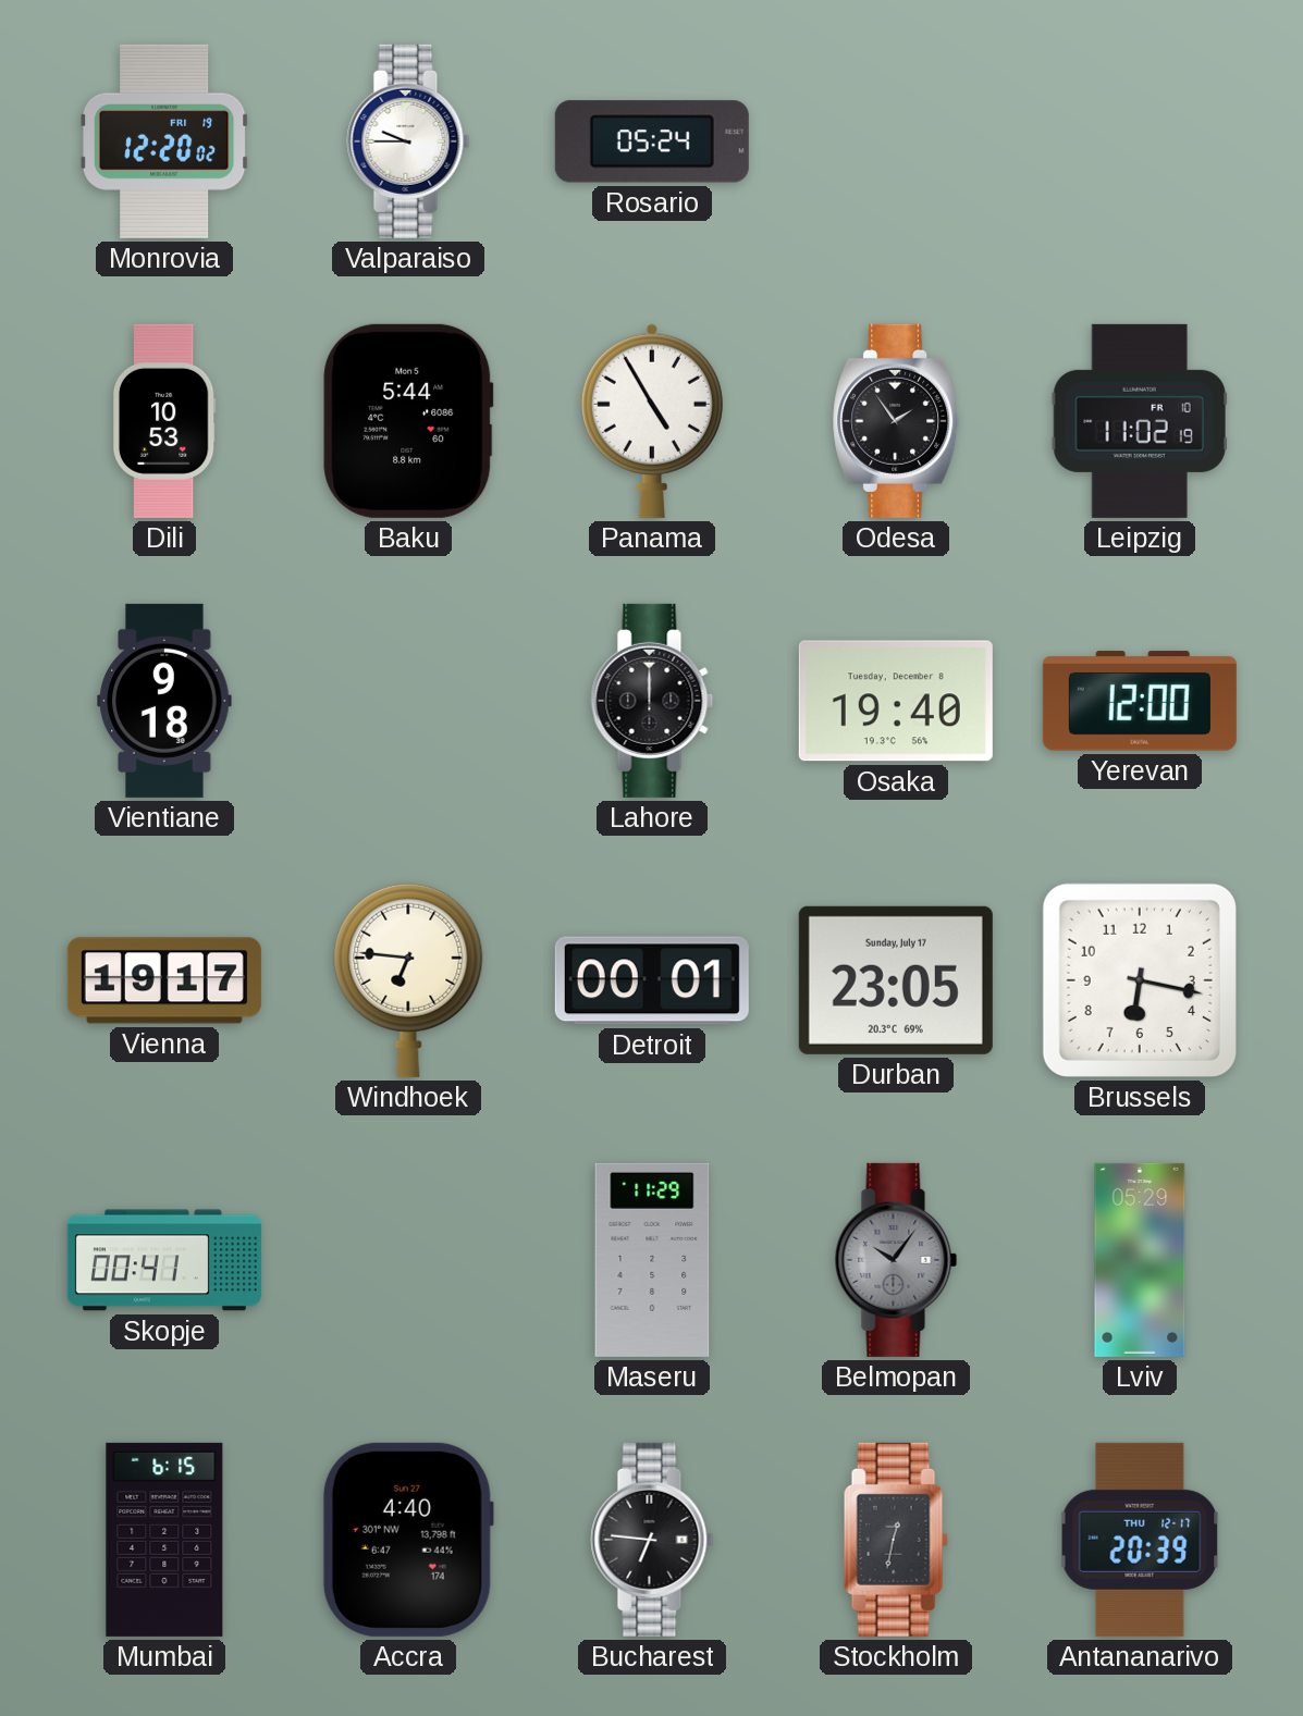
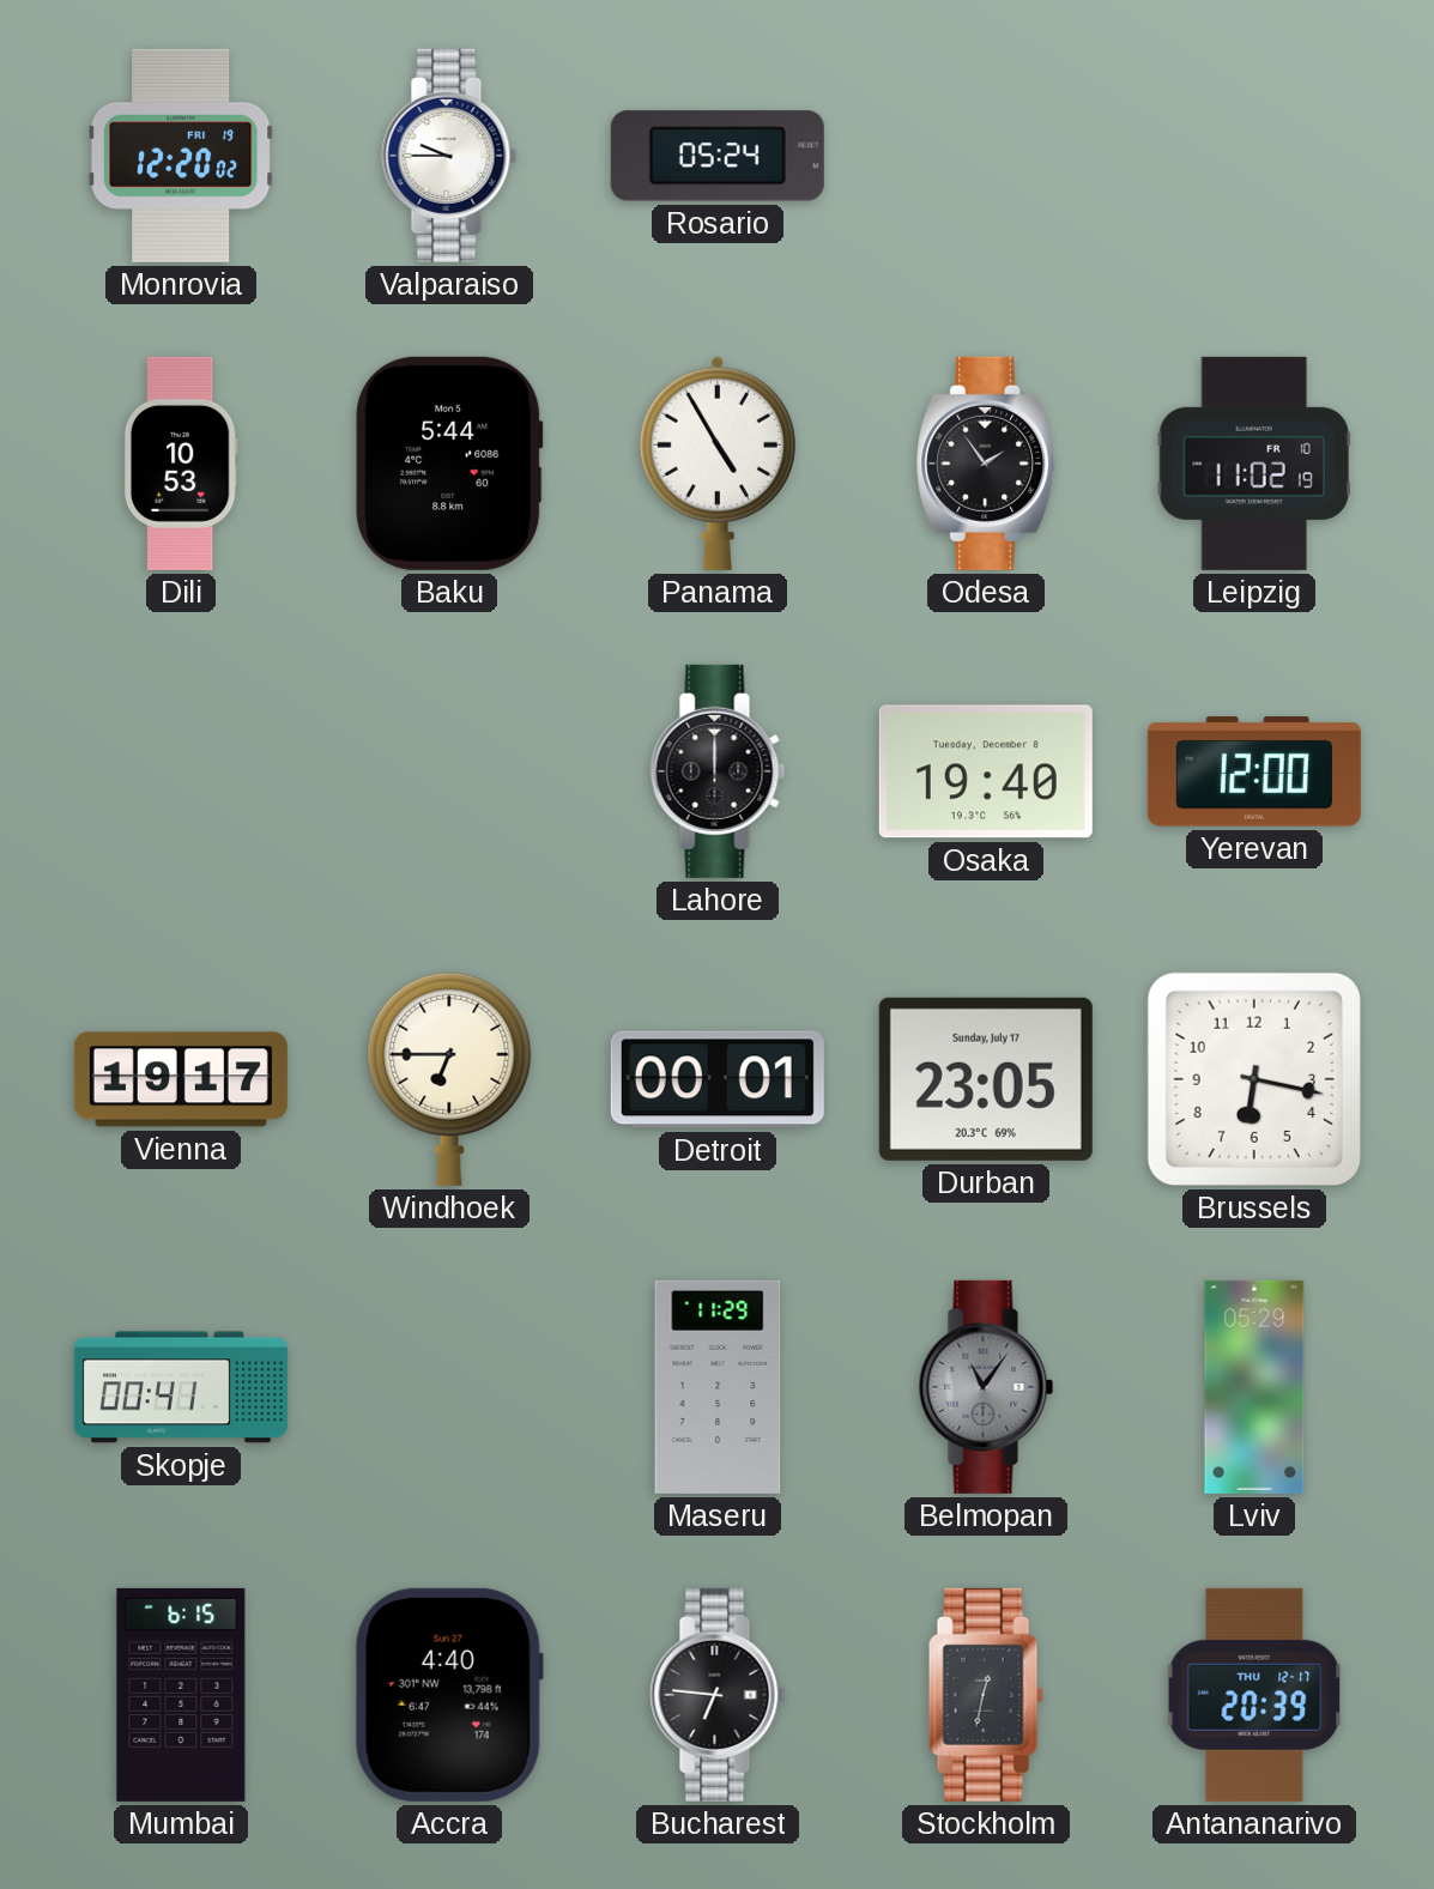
Vientiane: 9:18 -> none
Windhoek: 6:46 -> 6:45
Belmopan: 10:06 -> 11:06
